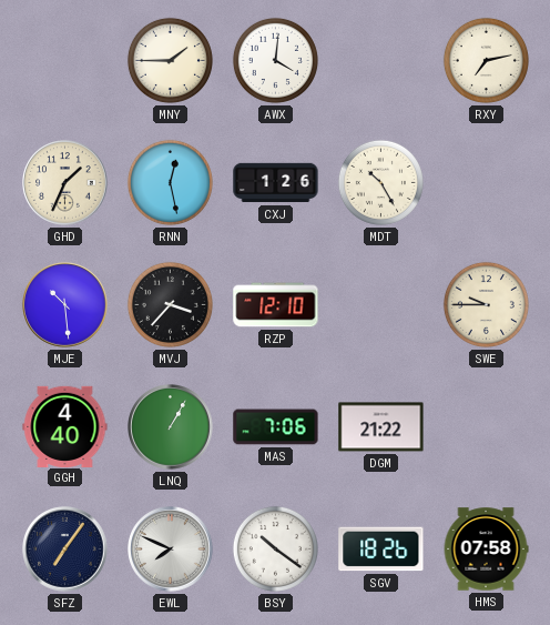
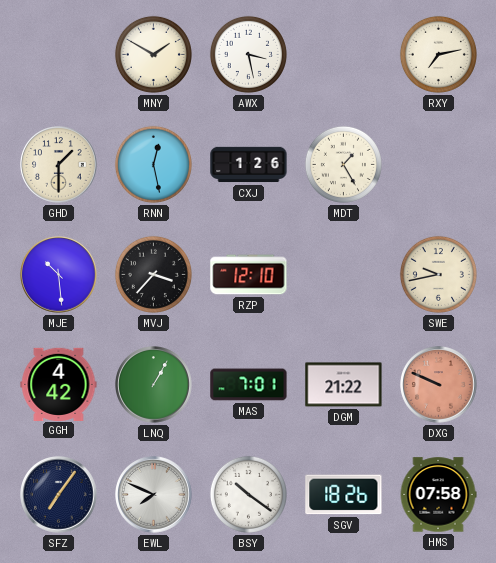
MNY: 1:45 -> 1:50
AWX: 4:01 -> 3:28
GHD: 1:34 -> 1:30
MDT: 10:25 -> 1:25
SWE: 9:45 -> 9:43
GGH: 4:40 -> 4:42
MAS: 7:06 -> 7:01
DXG: none -> 9:49
